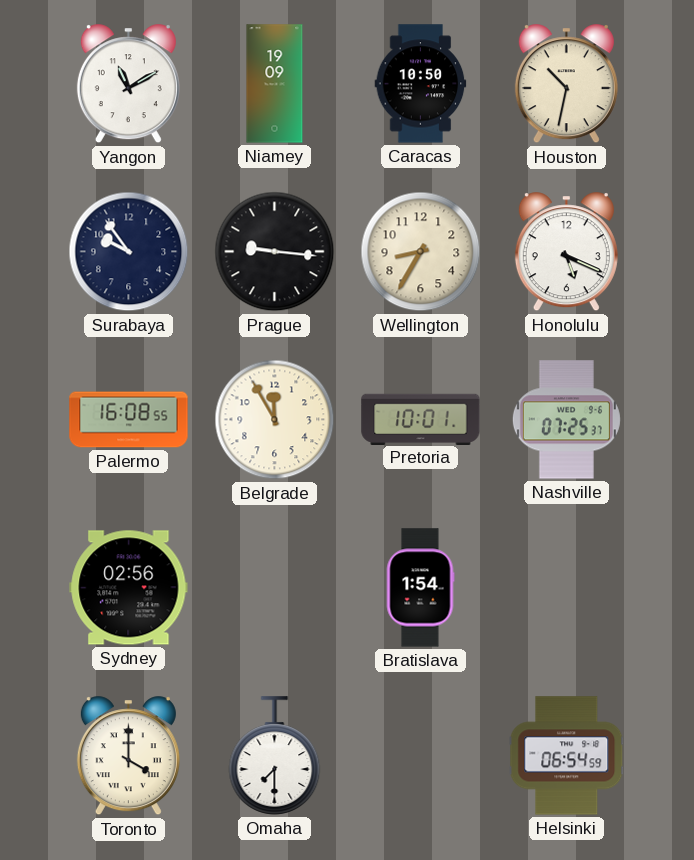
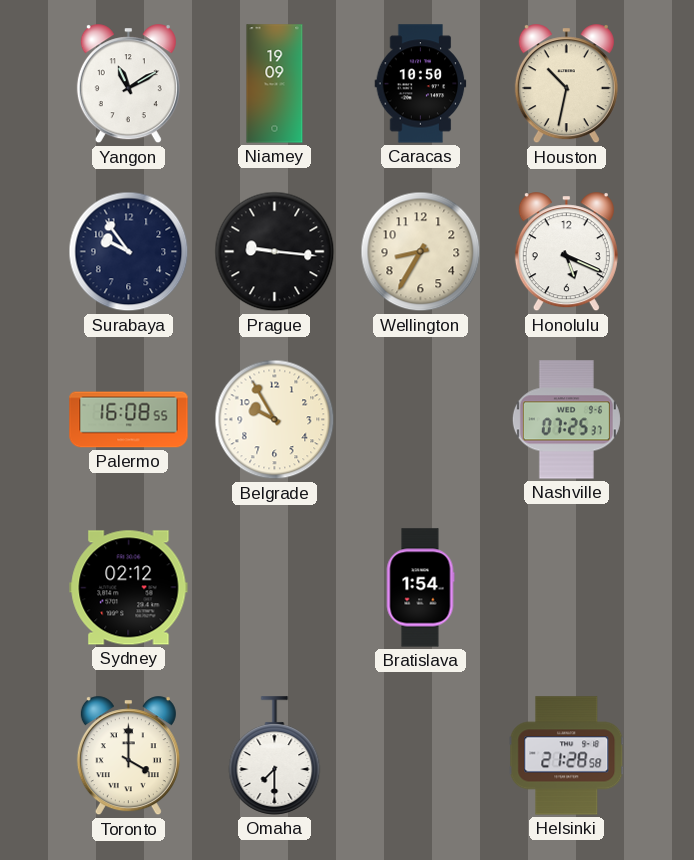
Belgrade: 11:55 -> 9:55
Pretoria: 10:01 -> none
Sydney: 02:56 -> 02:12
Helsinki: 06:54 -> 21:28
